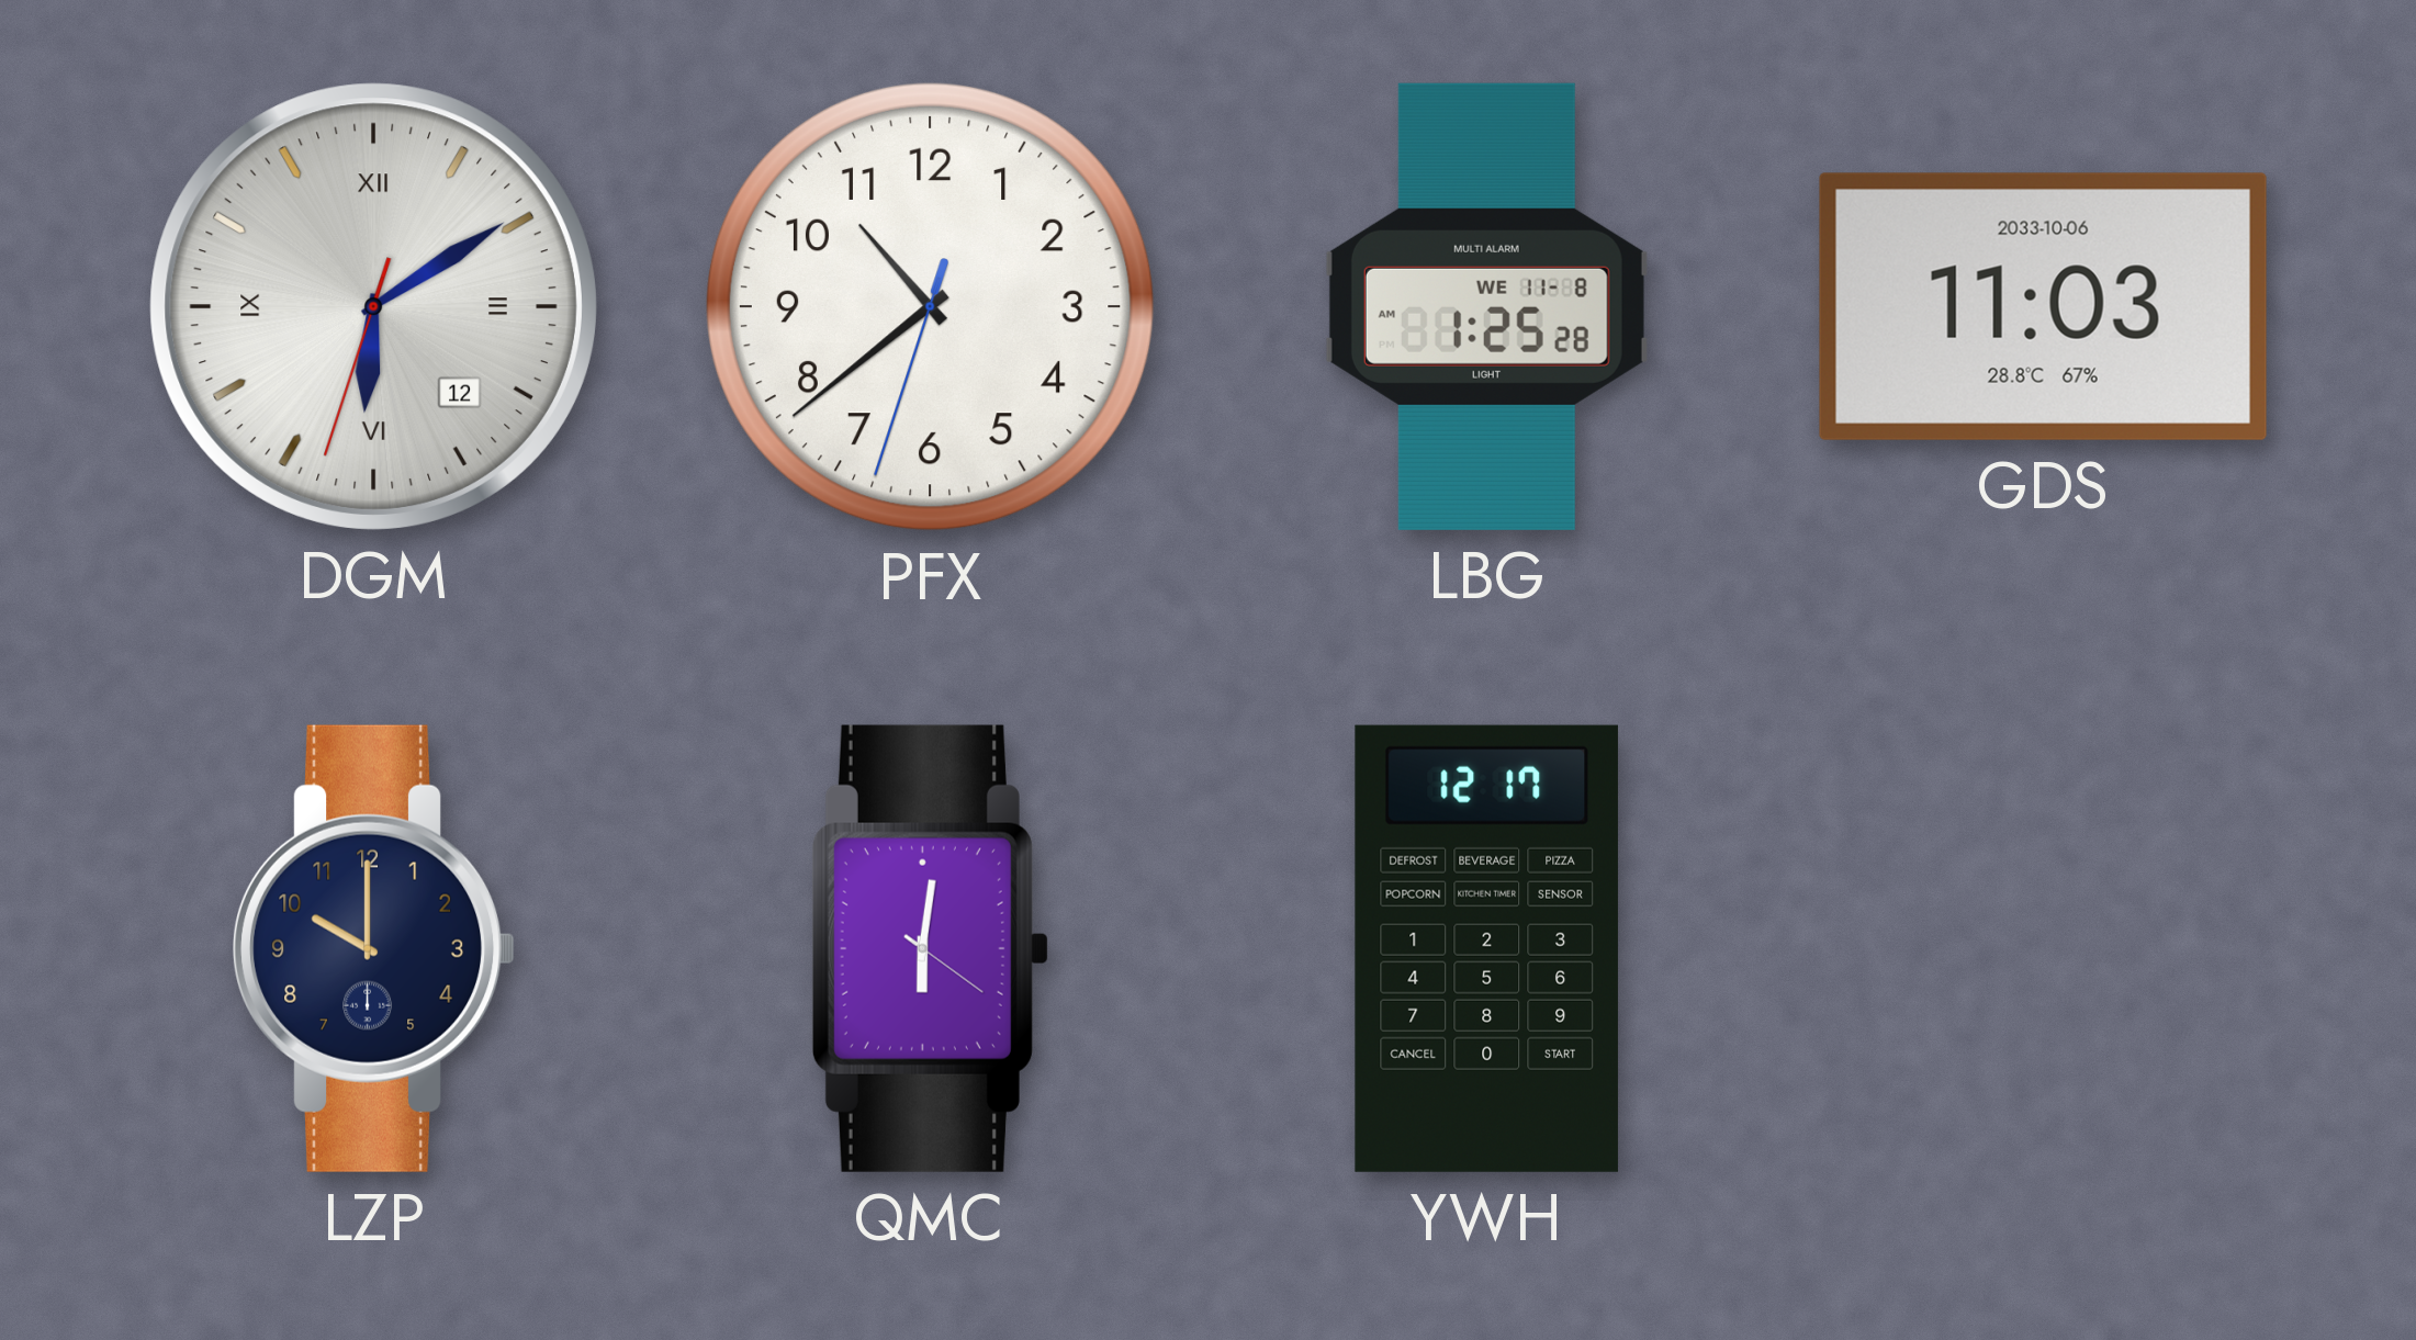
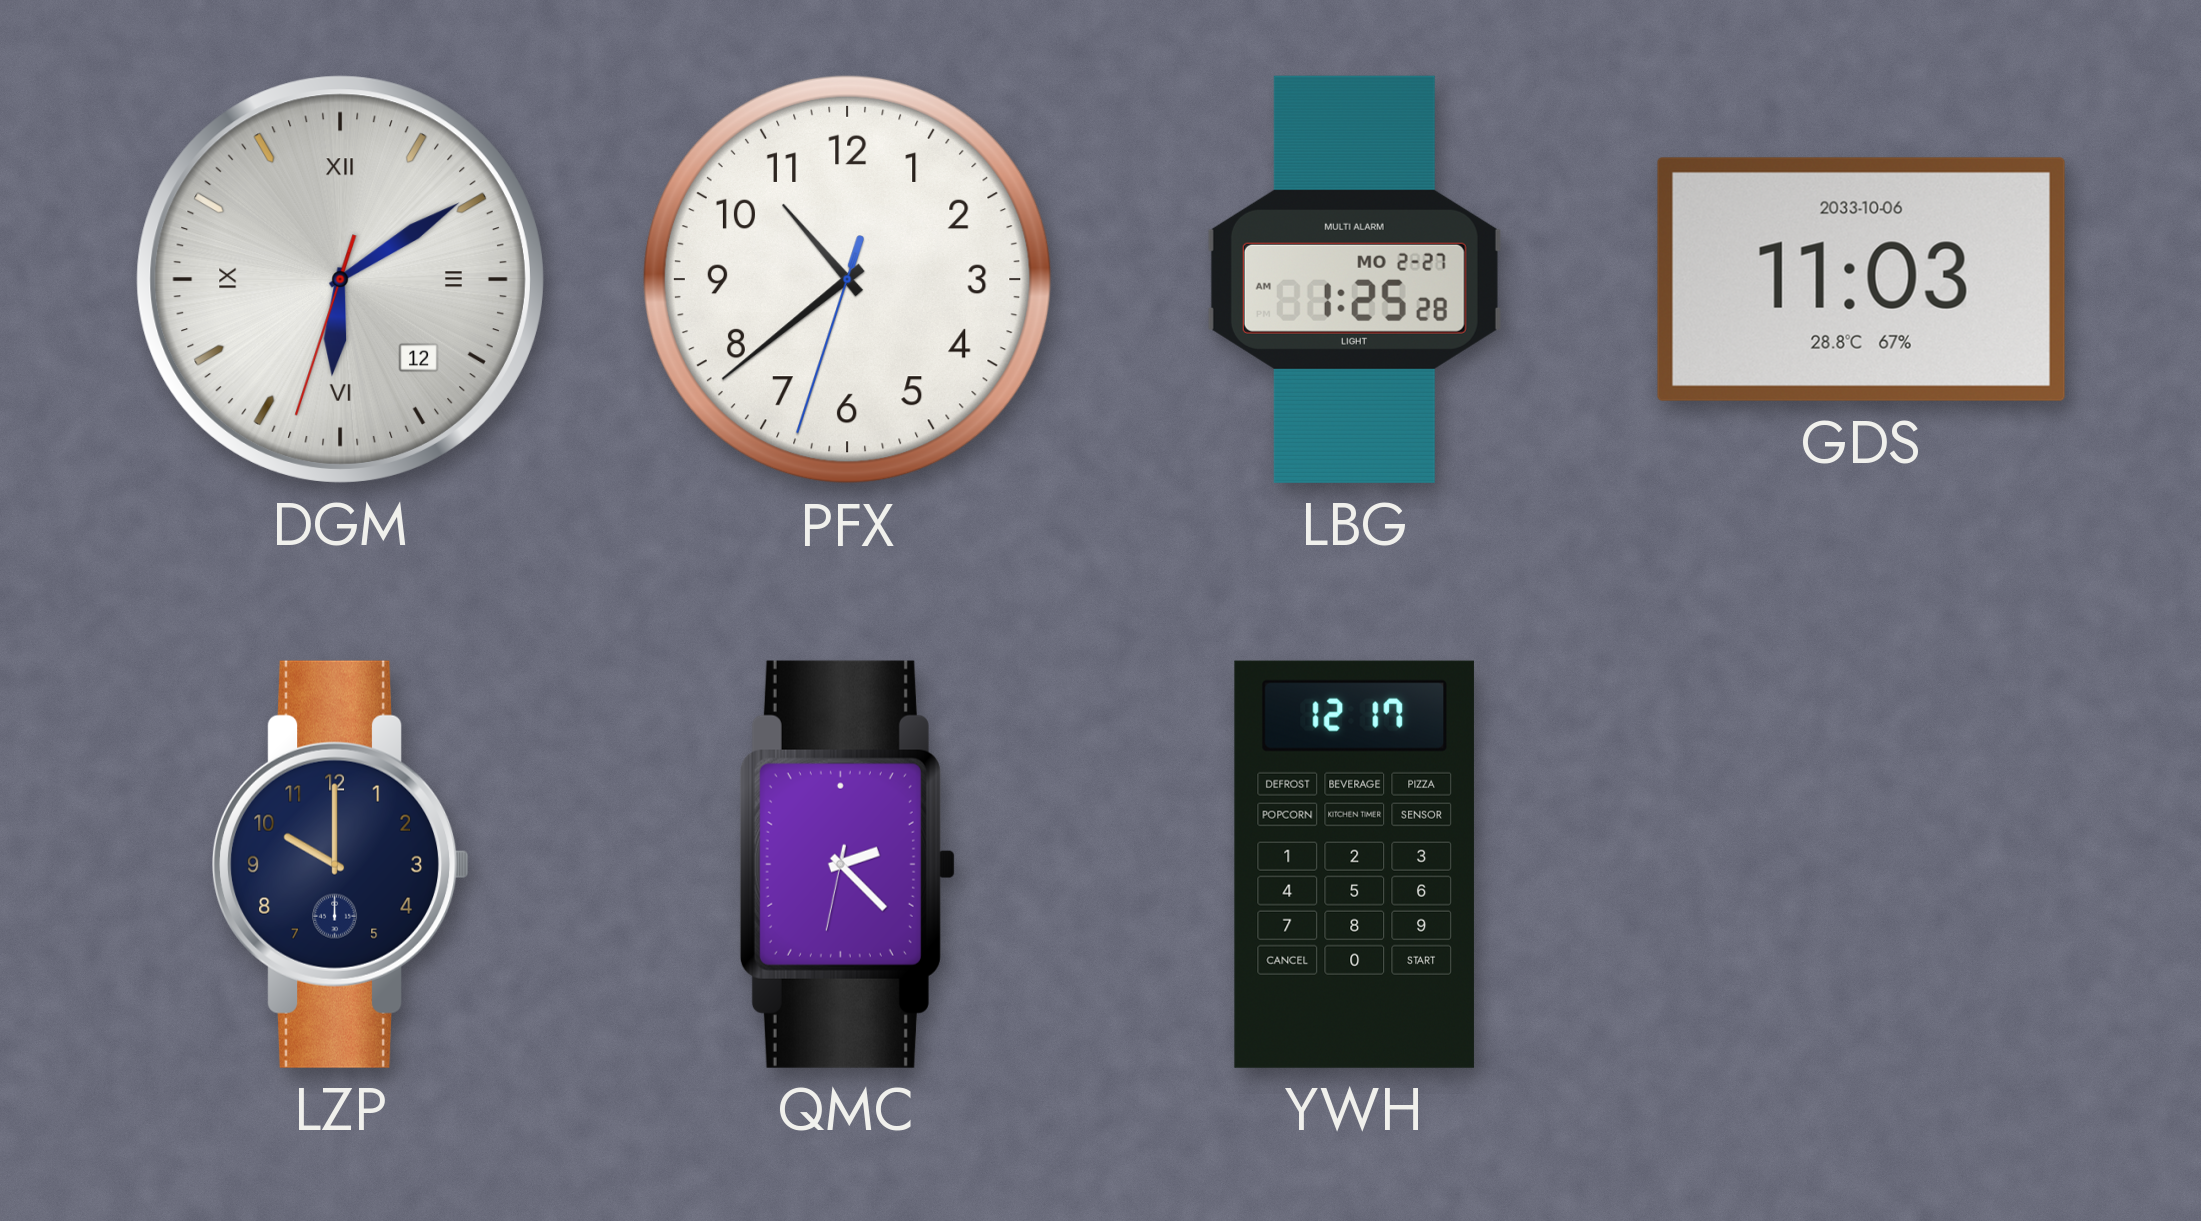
LBG date: WE 11-8 -> MO 2-27
QMC: 6:01 -> 2:22
